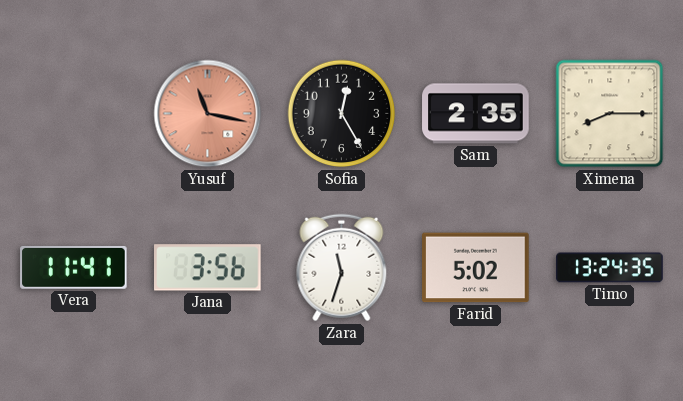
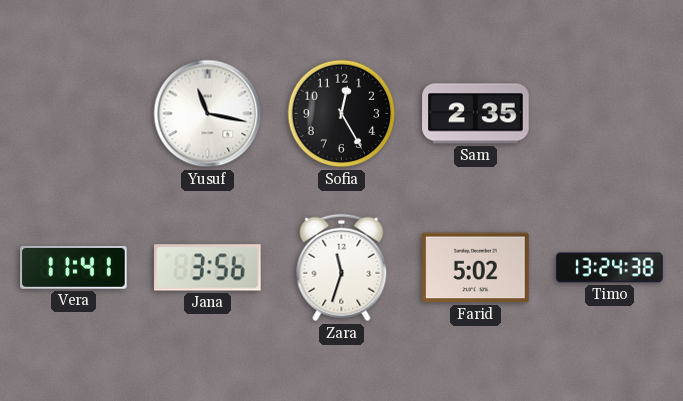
Yusuf dial: salmon -> white
Ximena: 8:15 -> none
Timo: 13:24:35 -> 13:24:38
